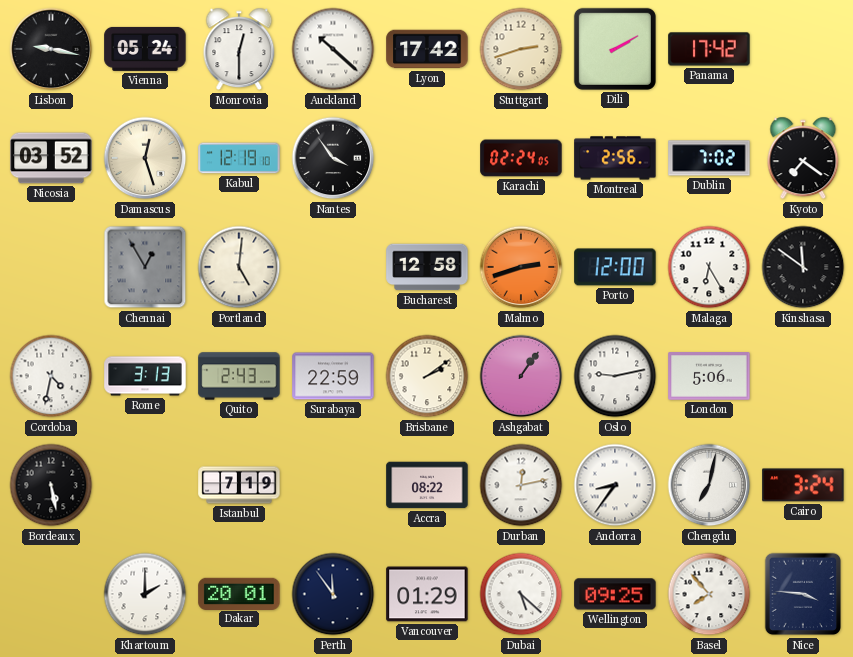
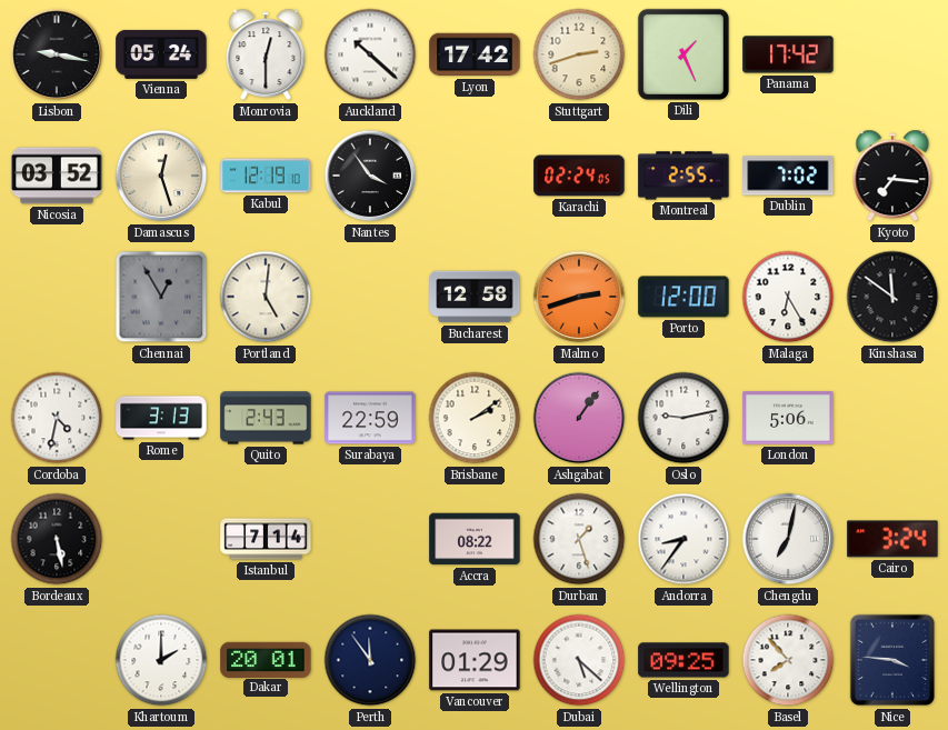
Dili: 2:10 -> 1:26
Montreal: 2:56 -> 2:55
Kyoto: 7:21 -> 7:16
Istanbul: 7:19 -> 7:14
Durban: 12:13 -> 1:27
